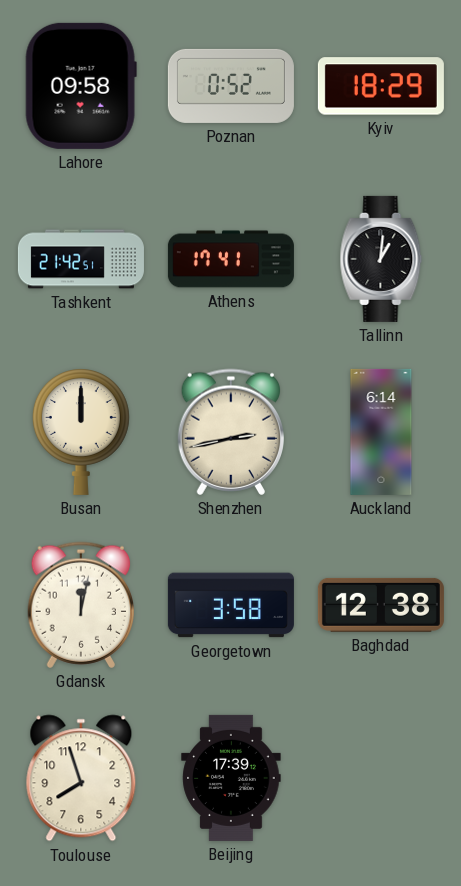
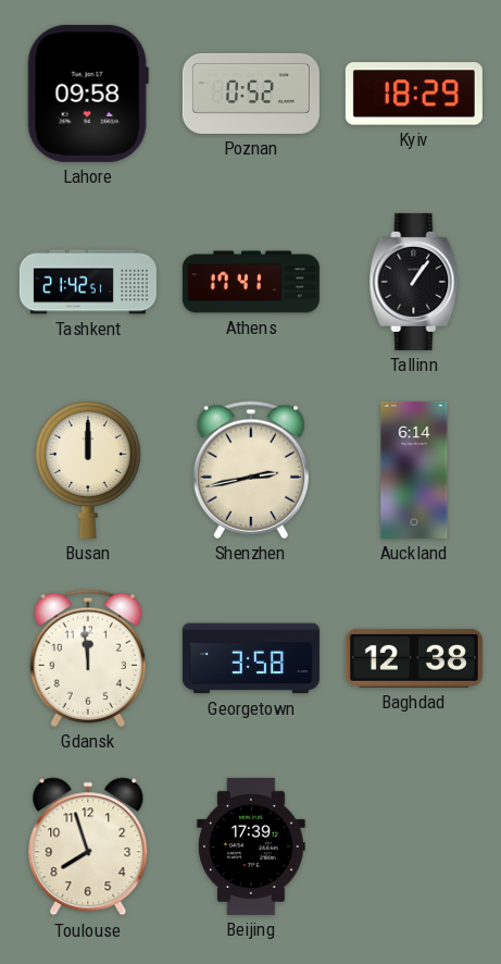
Tallinn: 1:01 -> 1:06
Gdansk: 12:02 -> 11:59
